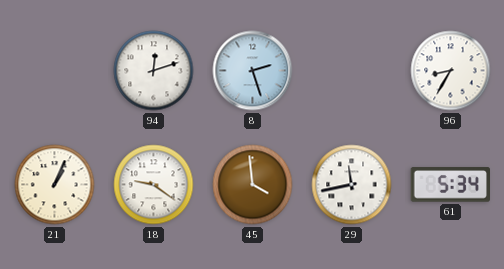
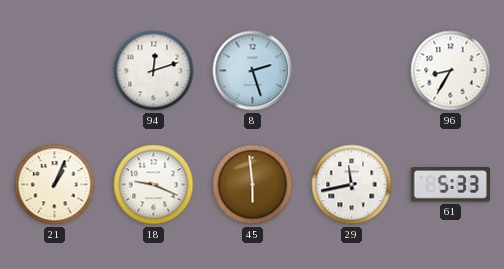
18: 9:21 -> 9:19
45: 3:59 -> 5:59
61: 5:34 -> 5:33
